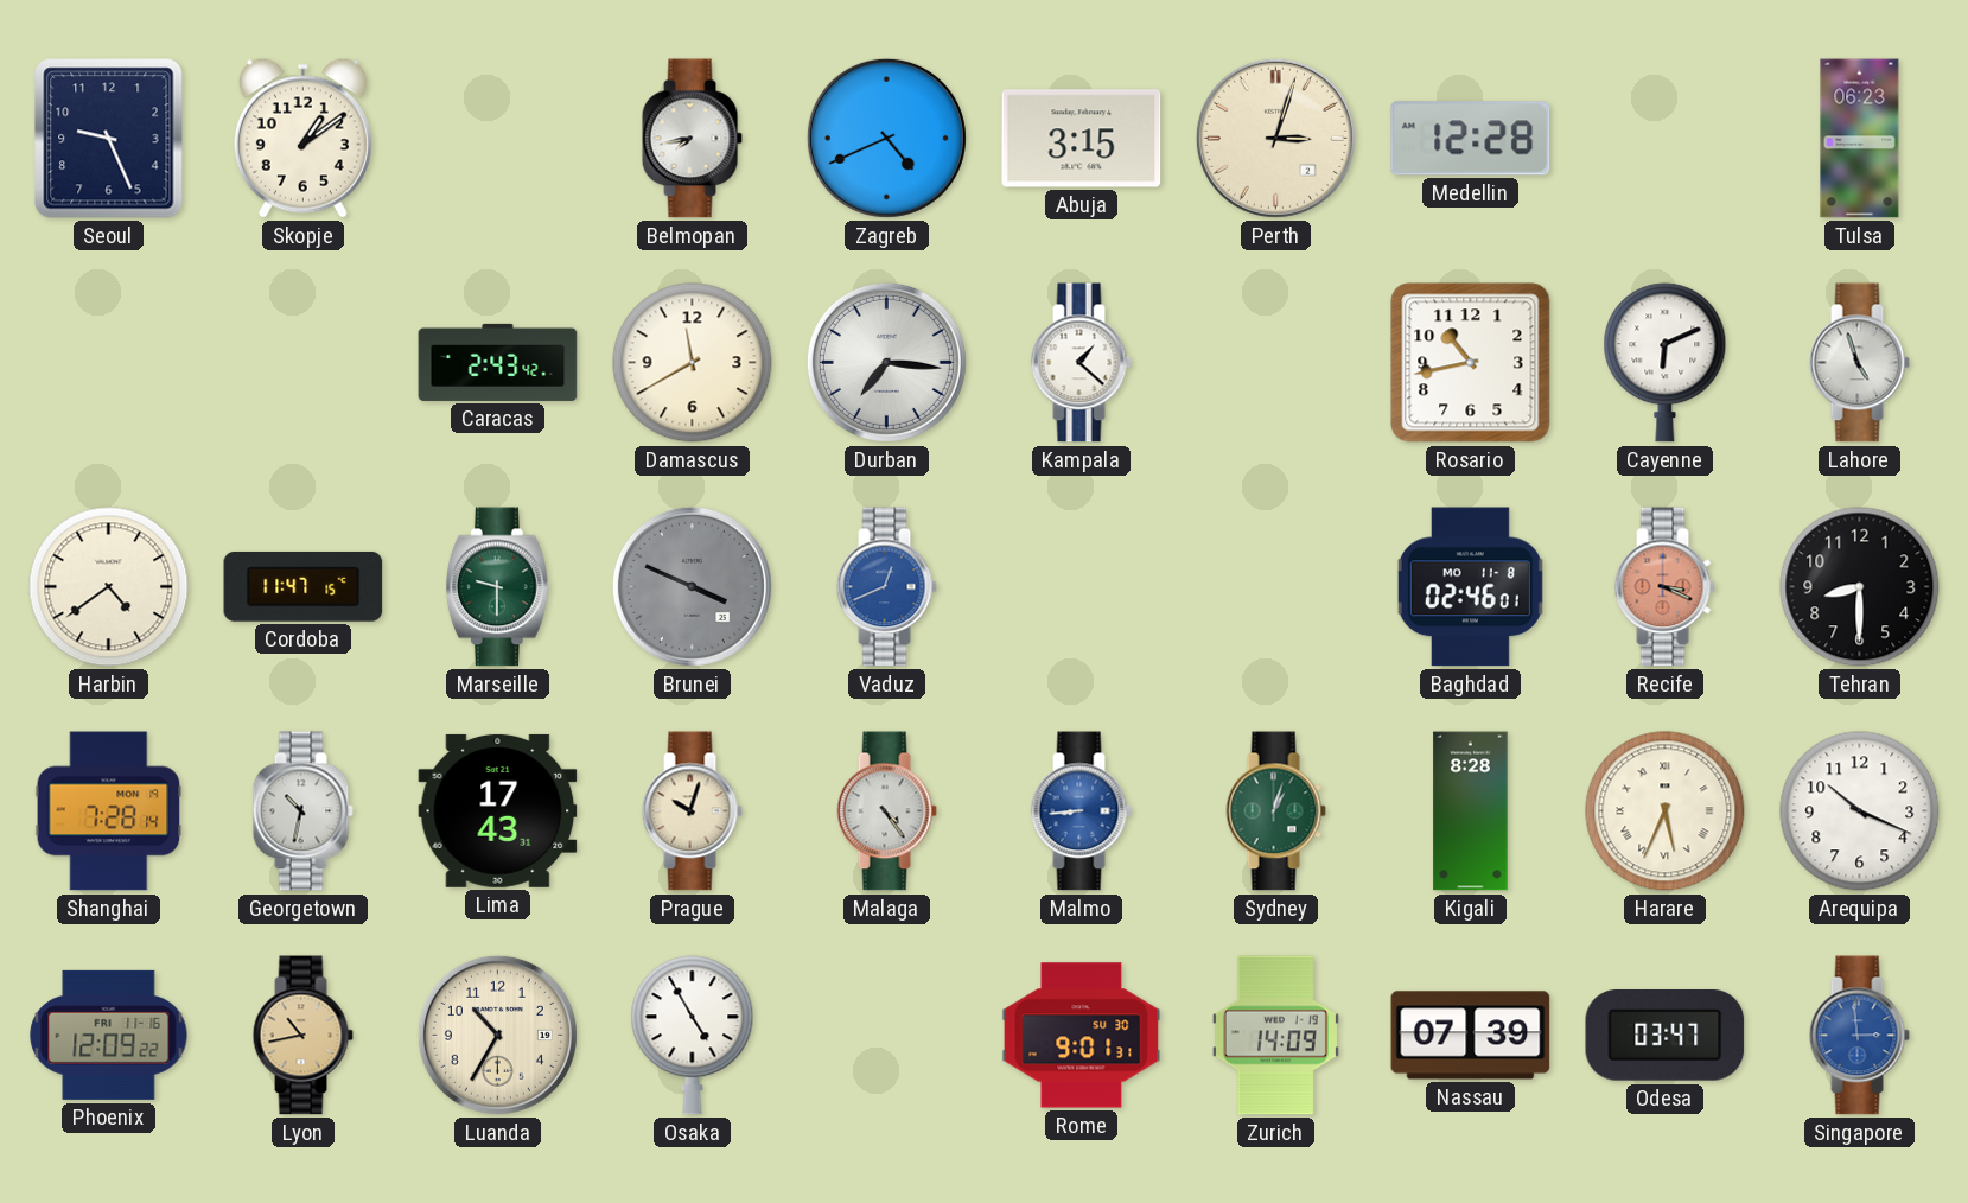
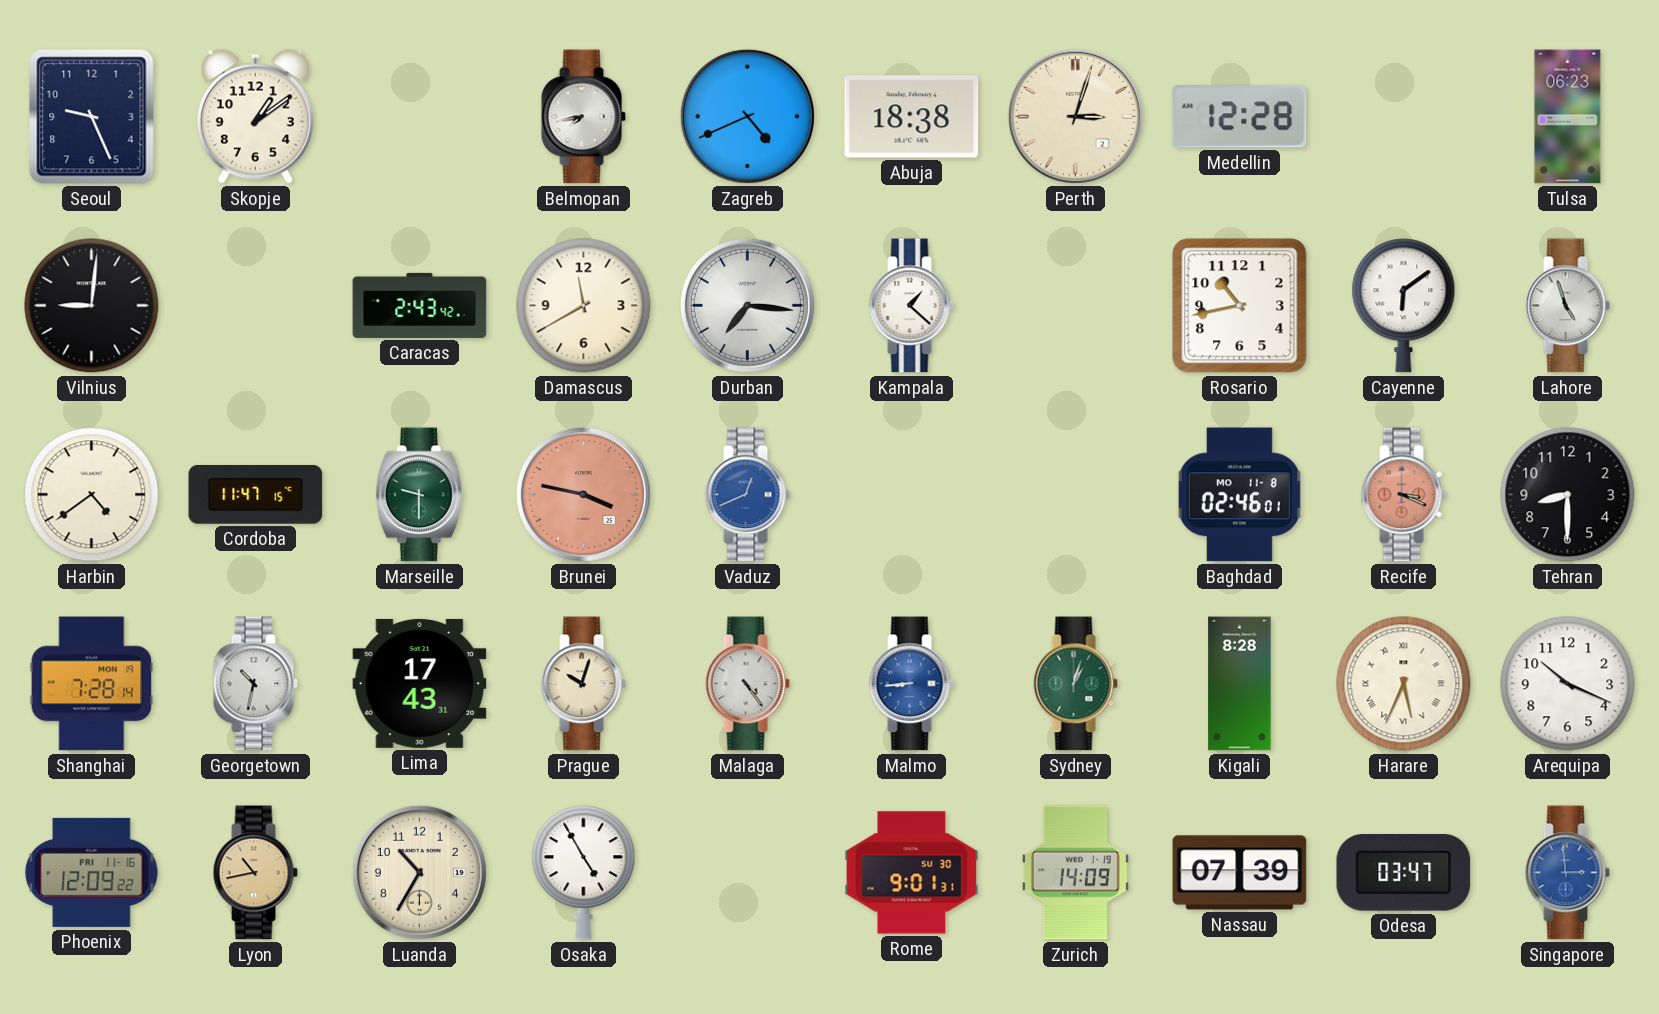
Abuja: 3:15 -> 18:38
Vilnius: none -> 9:01
Cayenne: 6:11 -> 6:09
Brunei: 3:49 -> 3:47
Brunei dial: grey -> salmon
